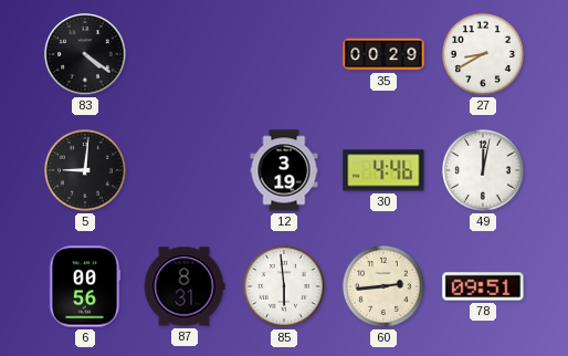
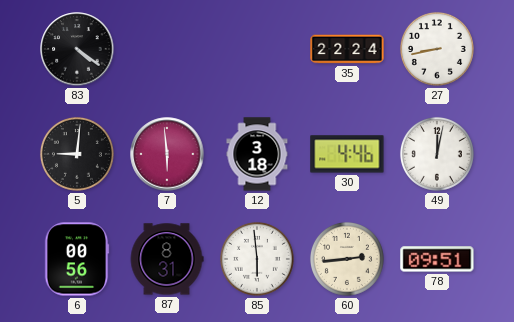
35: 00:29 -> 22:24
27: 8:40 -> 8:43
7: none -> 5:59
12: 3:19 -> 3:18
